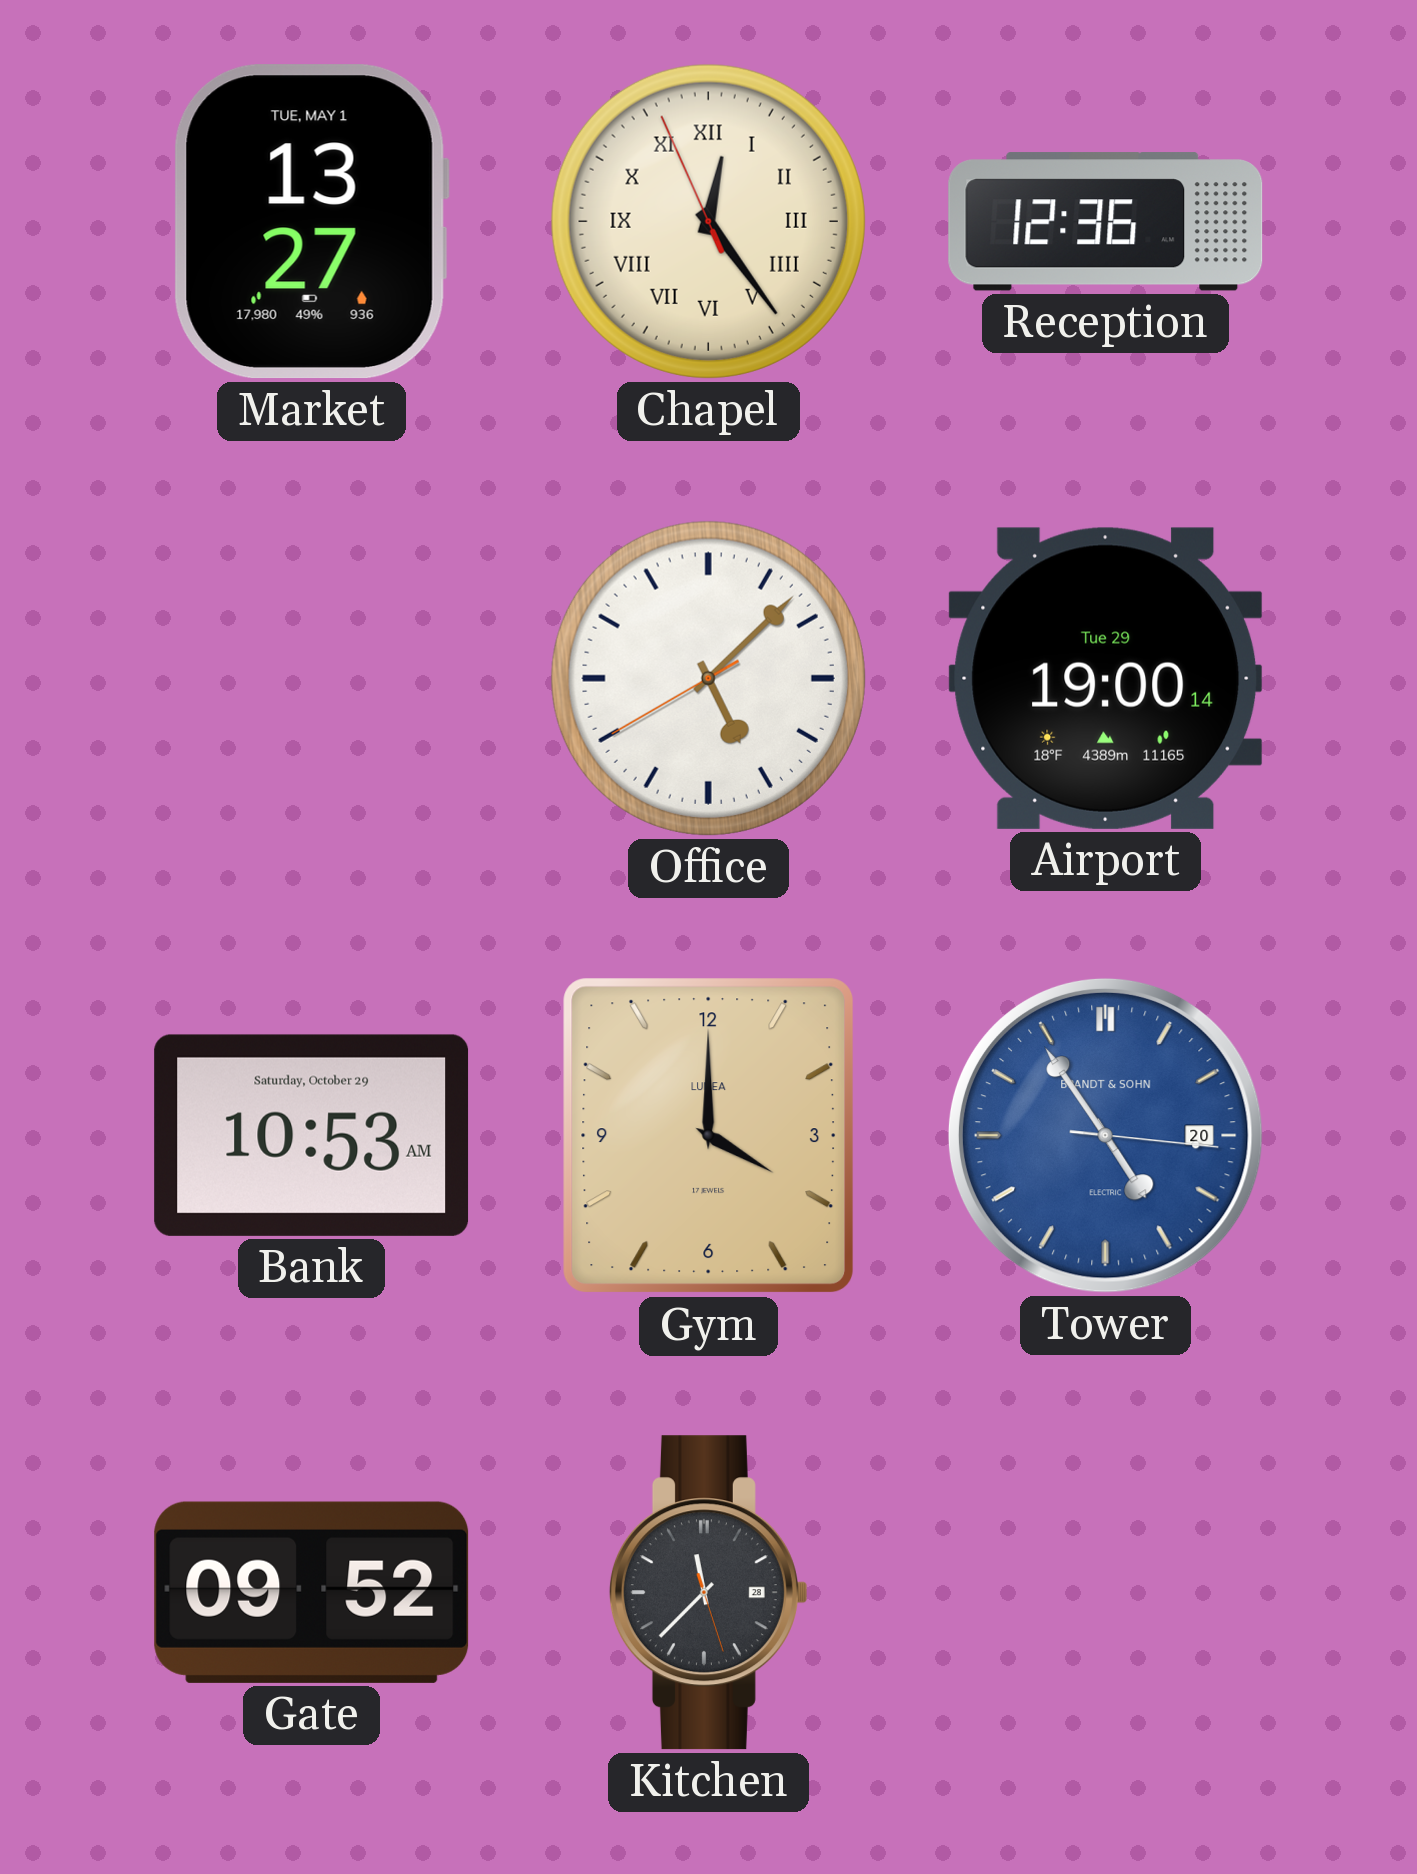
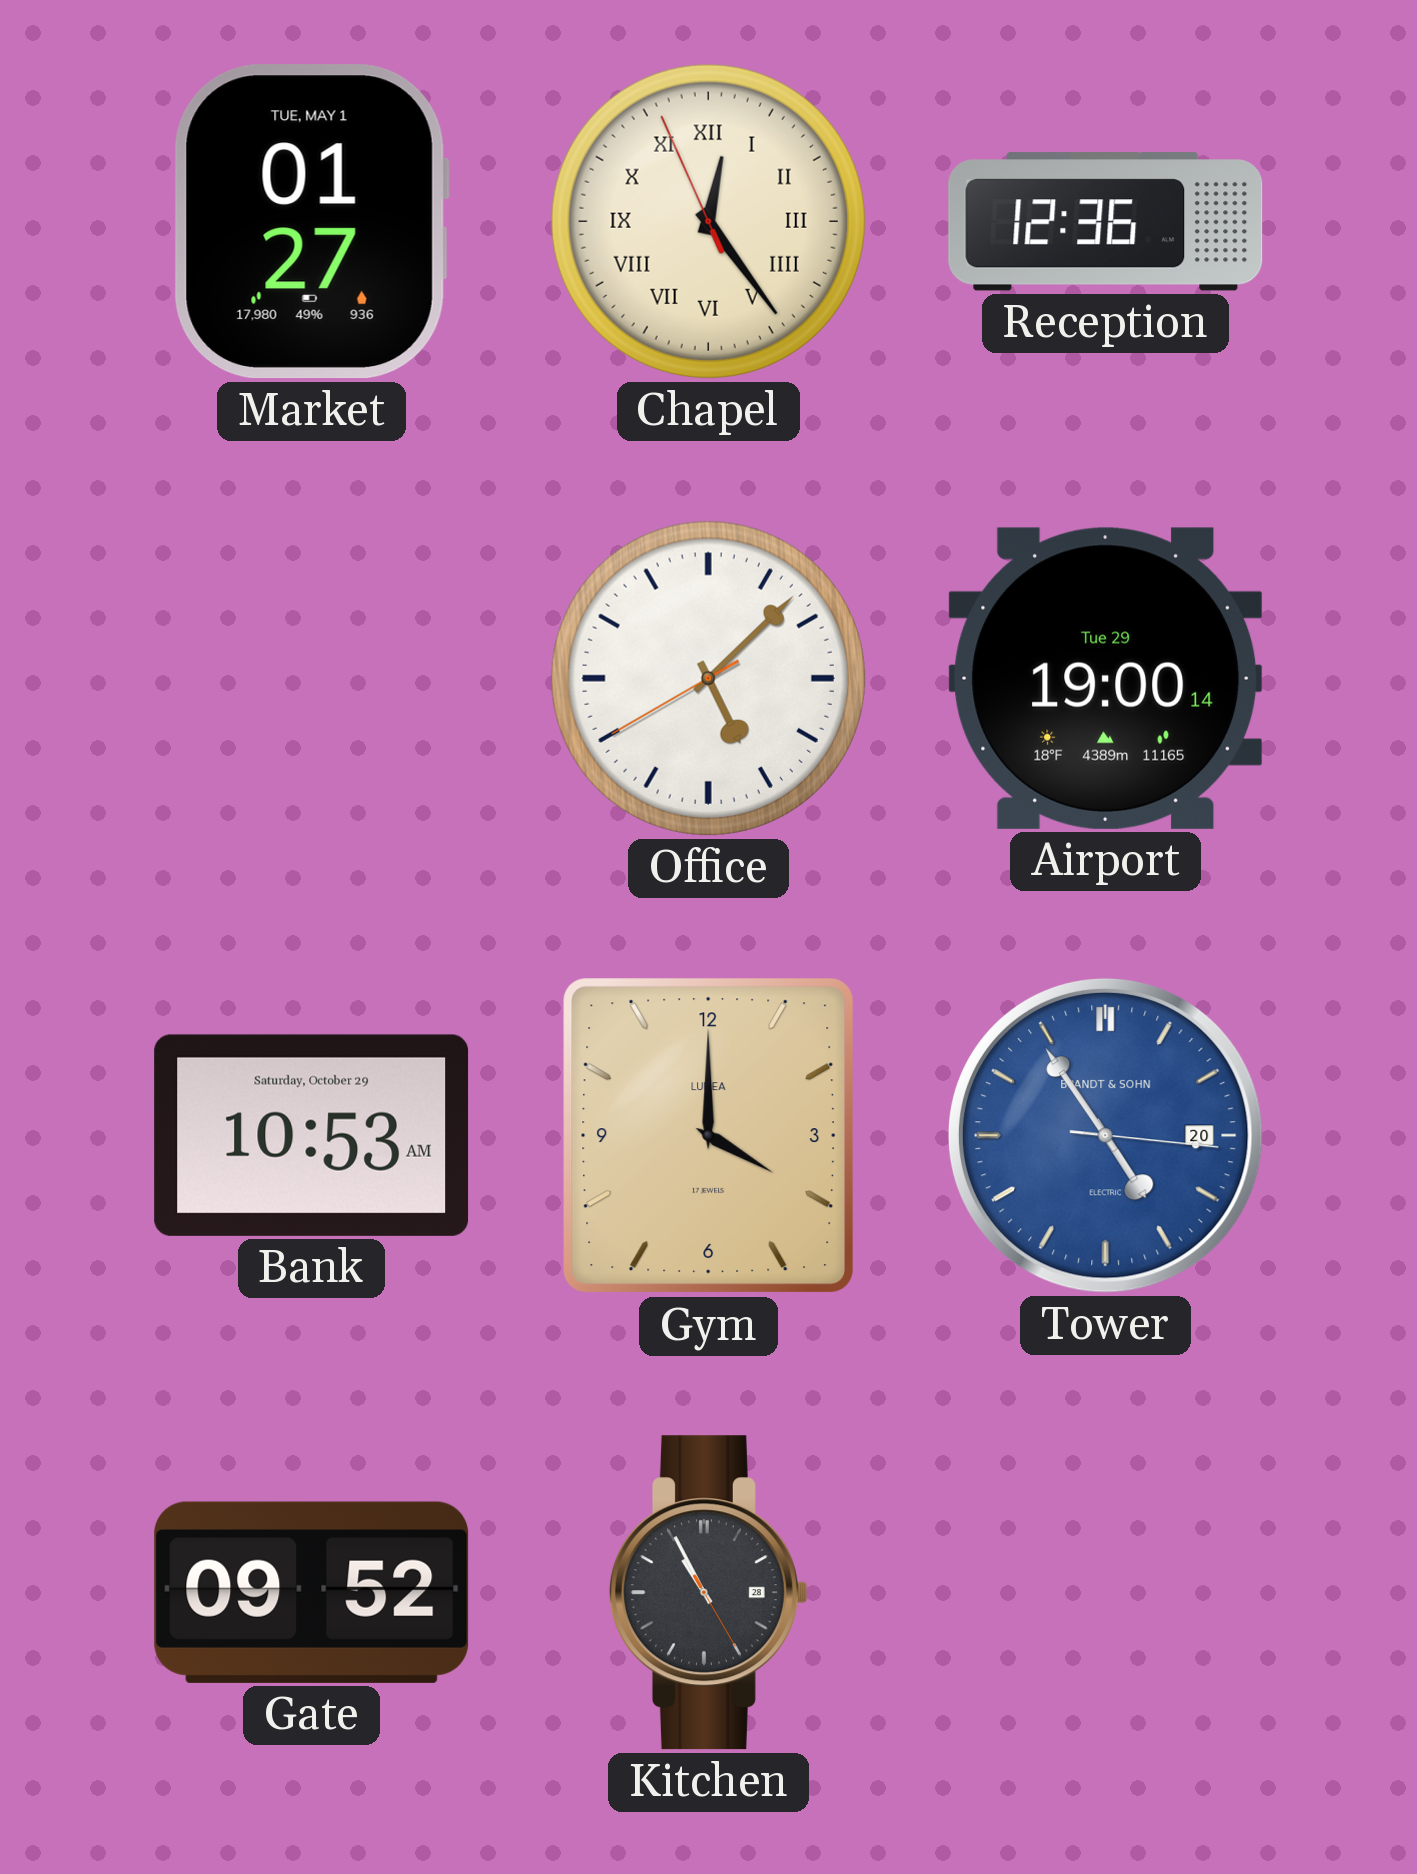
Market: 13:27 -> 01:27
Kitchen: 11:37 -> 10:55
